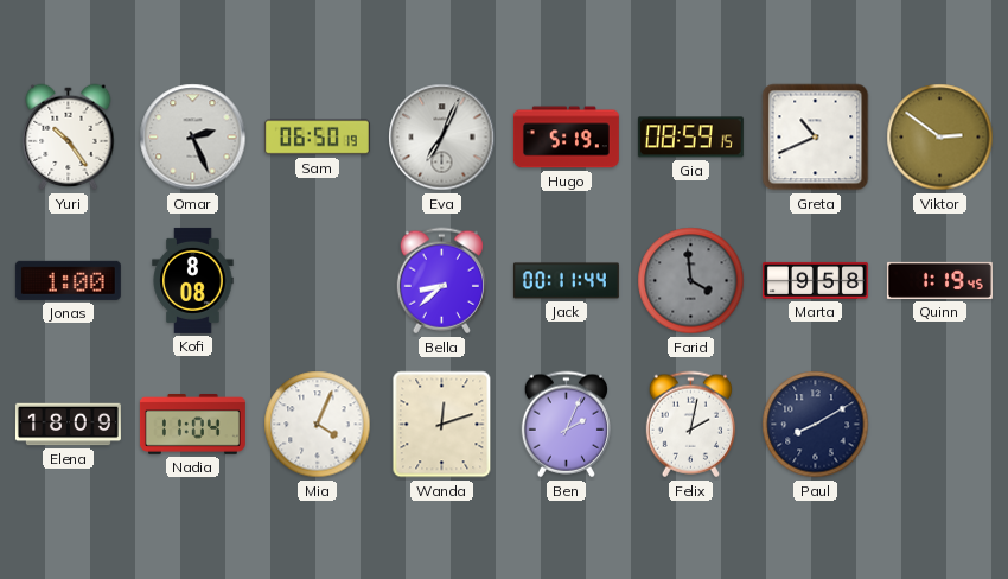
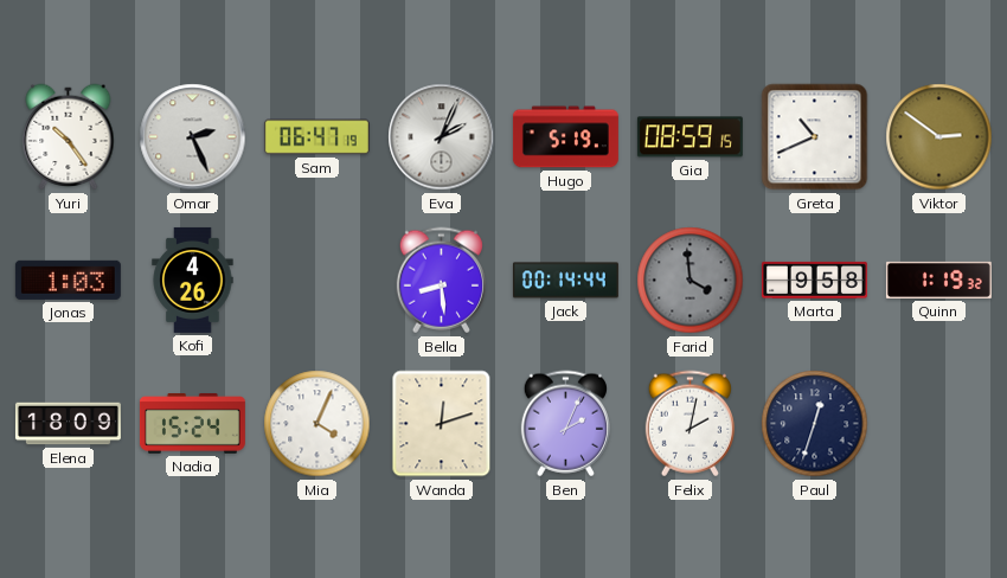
Sam: 06:50 -> 06:47
Eva: 7:04 -> 2:04
Jonas: 1:00 -> 1:03
Kofi: 8:08 -> 4:26
Bella: 8:38 -> 8:29
Jack: 00:11 -> 00:14
Quinn: 1:19:45 -> 1:19:32
Nadia: 11:04 -> 15:24
Paul: 8:10 -> 12:33
